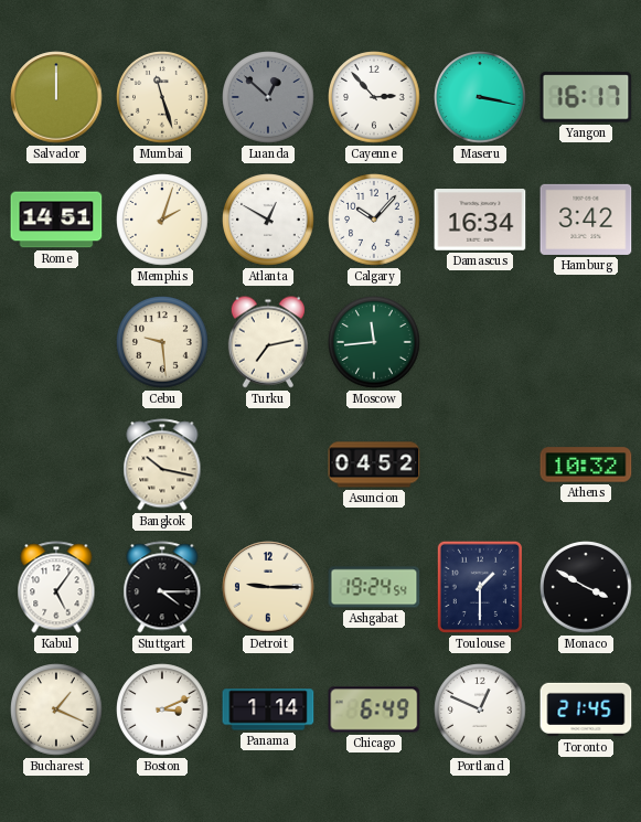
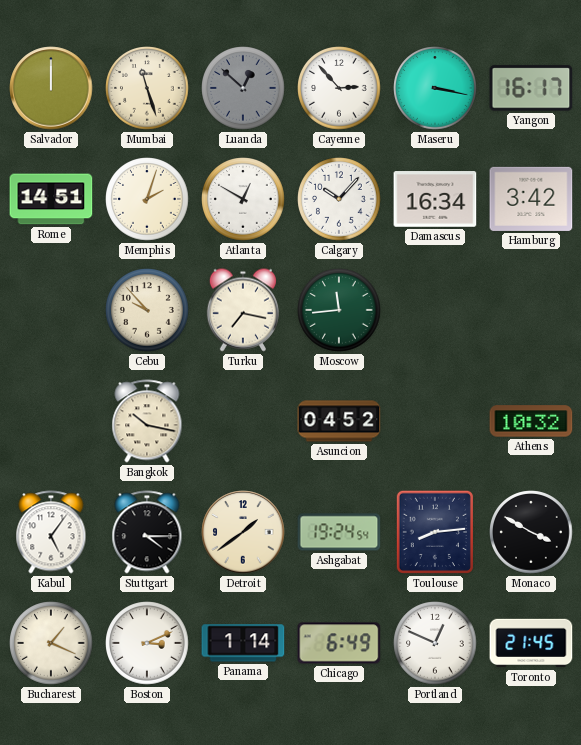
Cebu: 9:29 -> 9:53
Turku: 7:13 -> 7:17
Detroit: 9:15 -> 1:39
Toulouse: 1:30 -> 8:14
